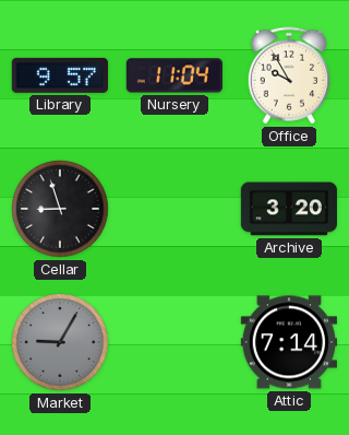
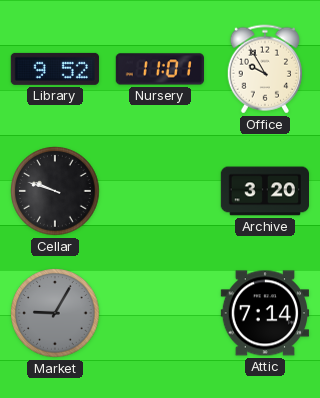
Library: 9:57 -> 9:52
Nursery: 11:04 -> 11:01
Cellar: 8:57 -> 9:48
